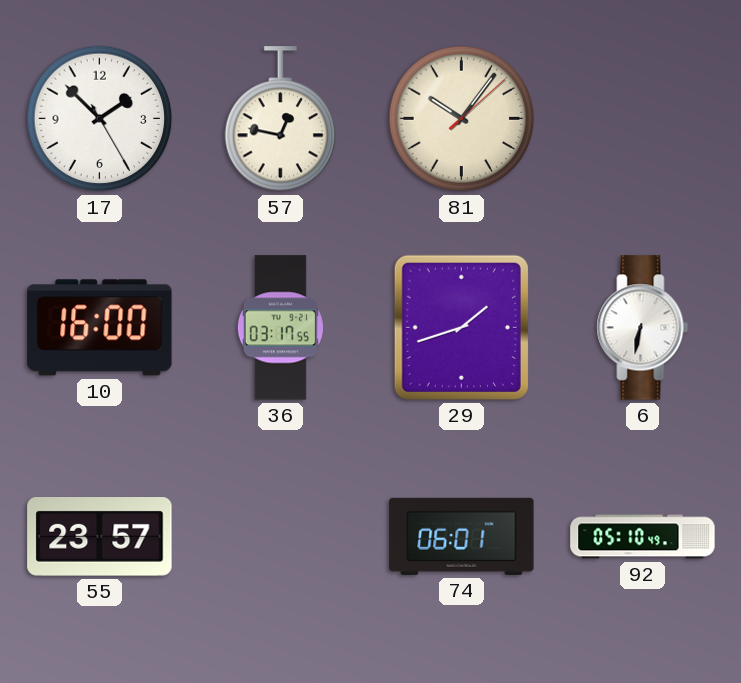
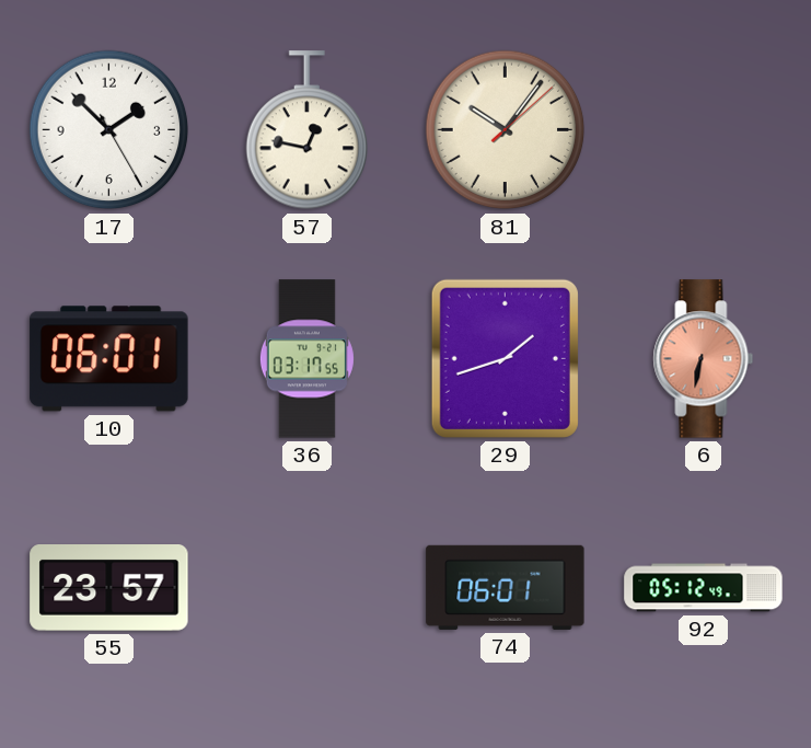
10: 16:00 -> 06:01
6 dial: white -> salmon
92: 05:10 -> 05:12
